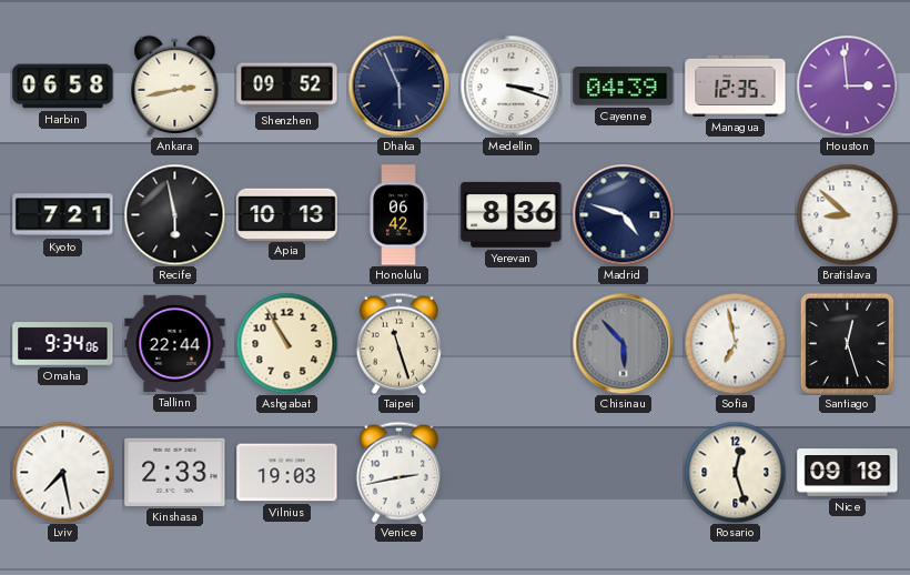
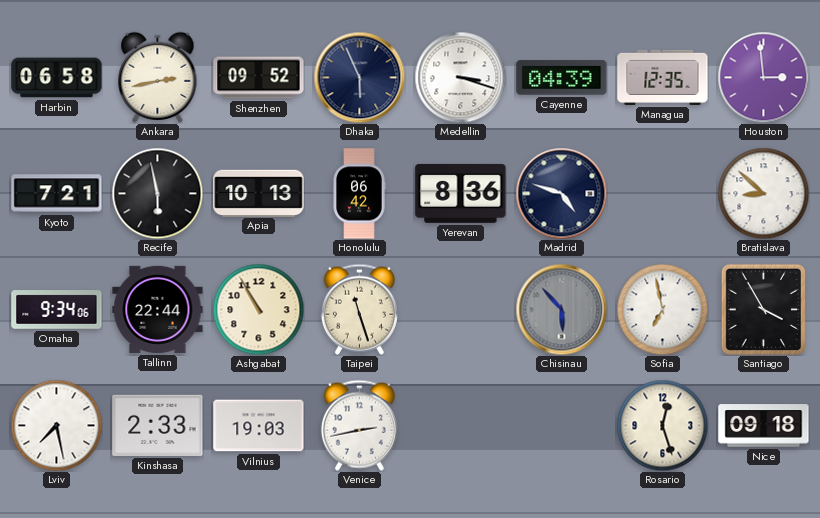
Santiago: 12:27 -> 3:55
